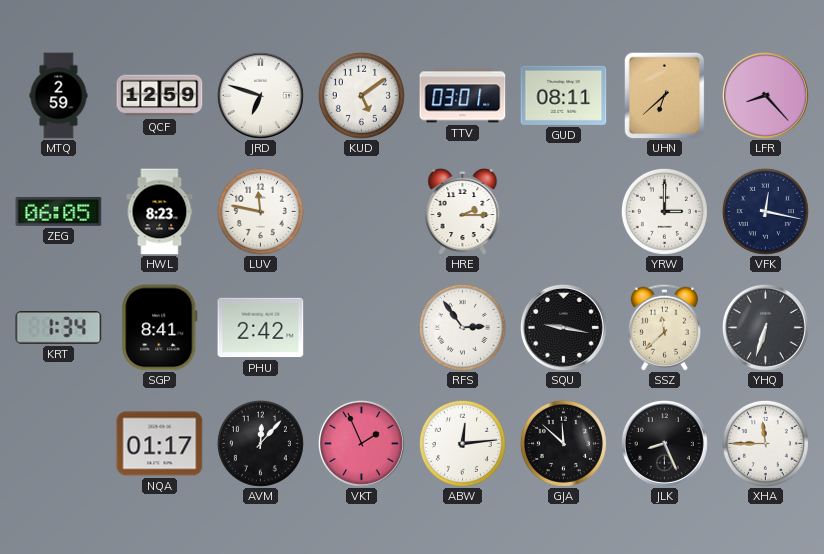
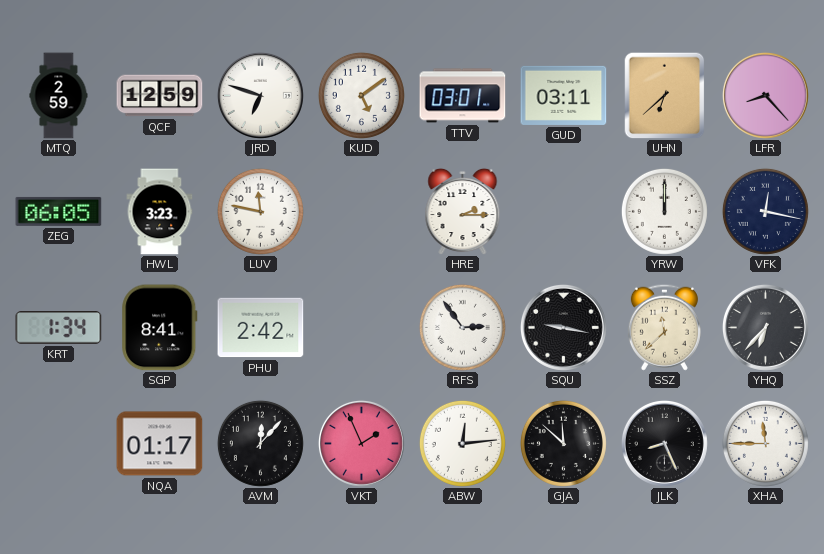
GUD: 08:11 -> 03:11
HWL: 8:23 -> 3:23
YRW: 3:00 -> 12:00
YHQ: 6:33 -> 6:37
